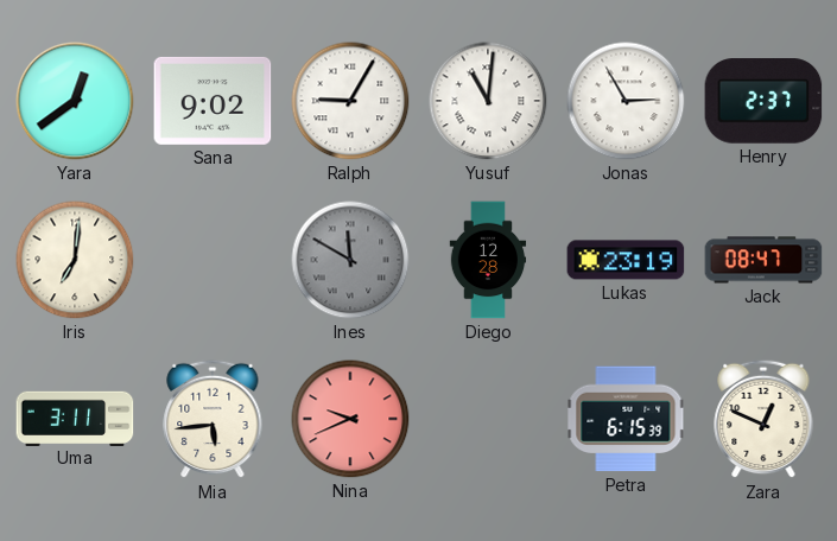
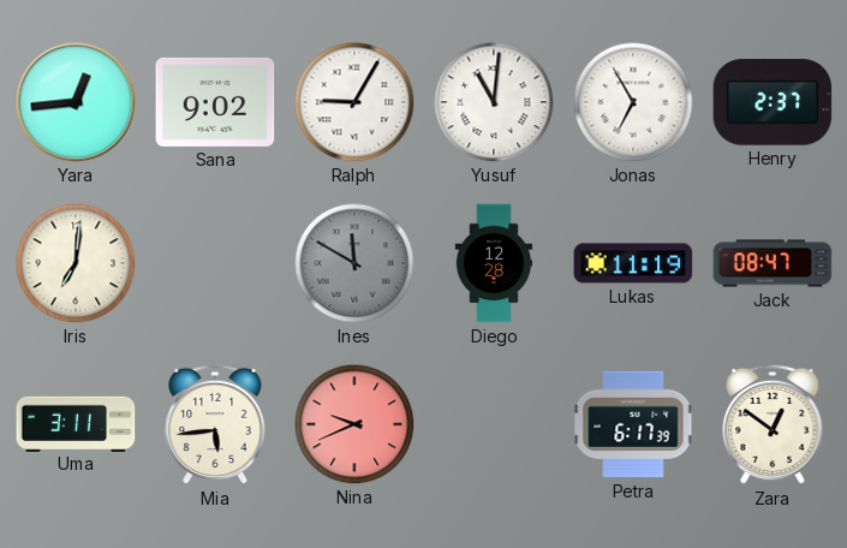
Yara: 12:39 -> 12:44
Jonas: 2:55 -> 6:55
Lukas: 23:19 -> 11:19
Petra: 6:15 -> 6:17
Zara: 12:49 -> 12:51
